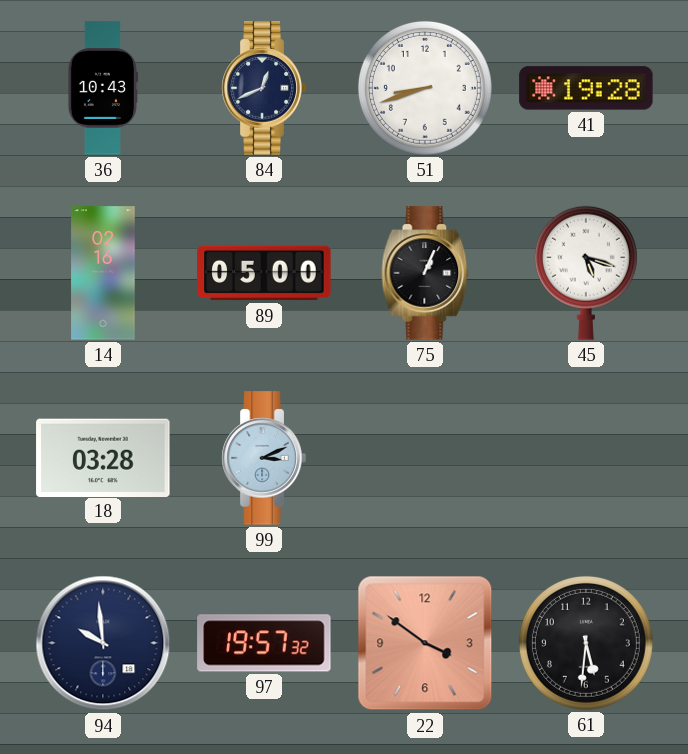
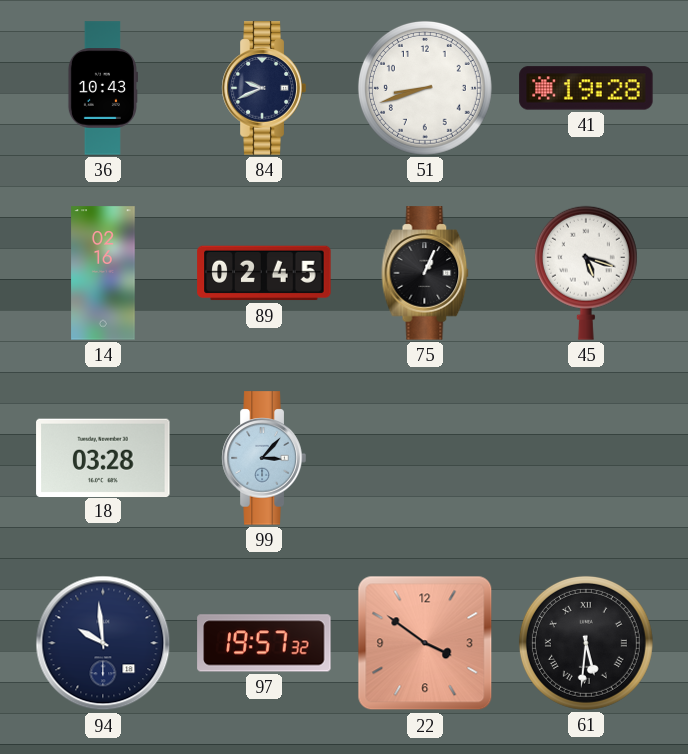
84: 12:41 -> 9:41
89: 05:00 -> 02:45
99: 3:11 -> 3:07
61 numerals: Arabic -> Roman
